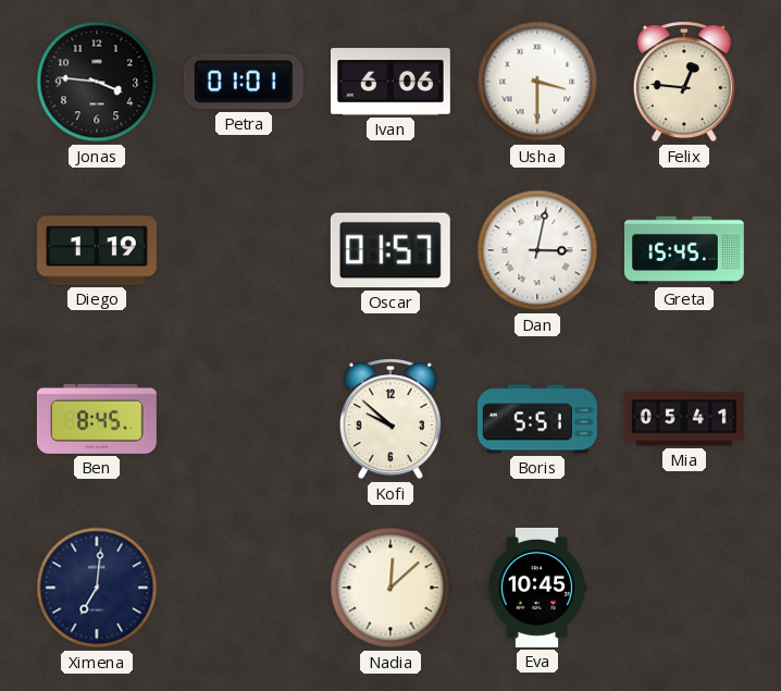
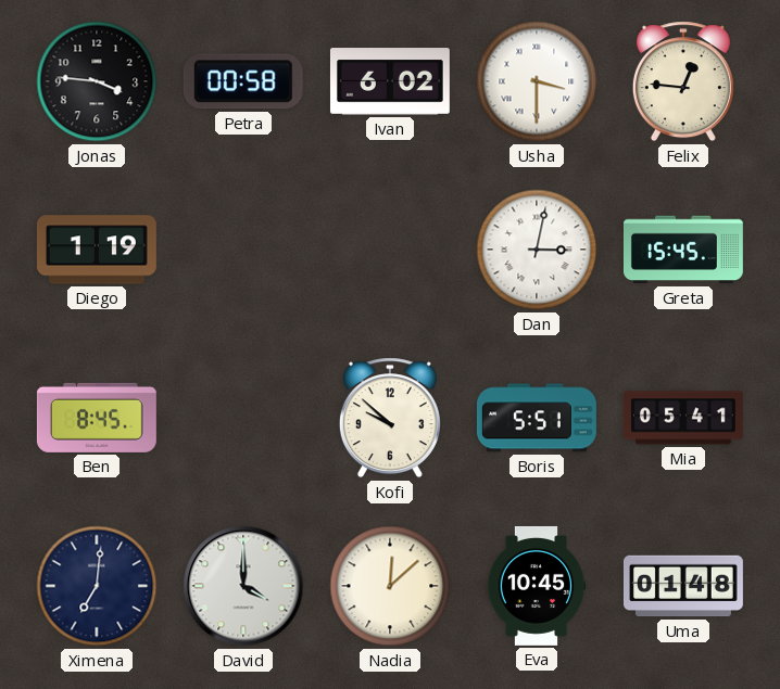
Petra: 01:01 -> 00:58
Ivan: 6:06 -> 6:02
Oscar: 01:57 -> none
David: none -> 4:00
Uma: none -> 01:48
